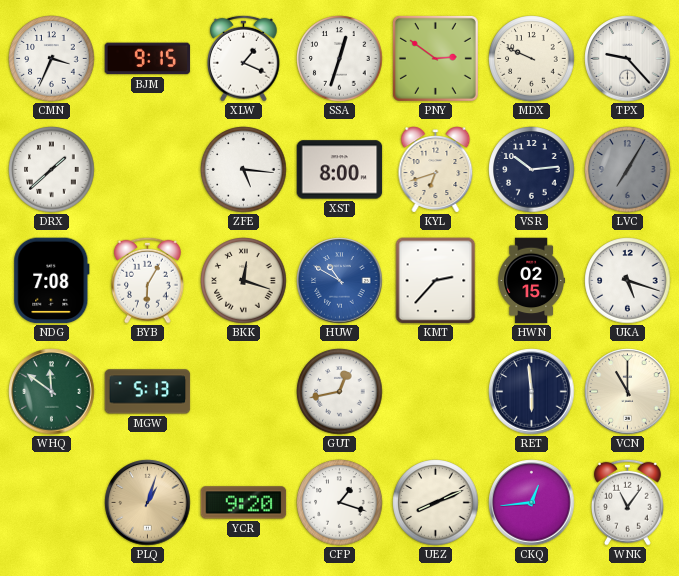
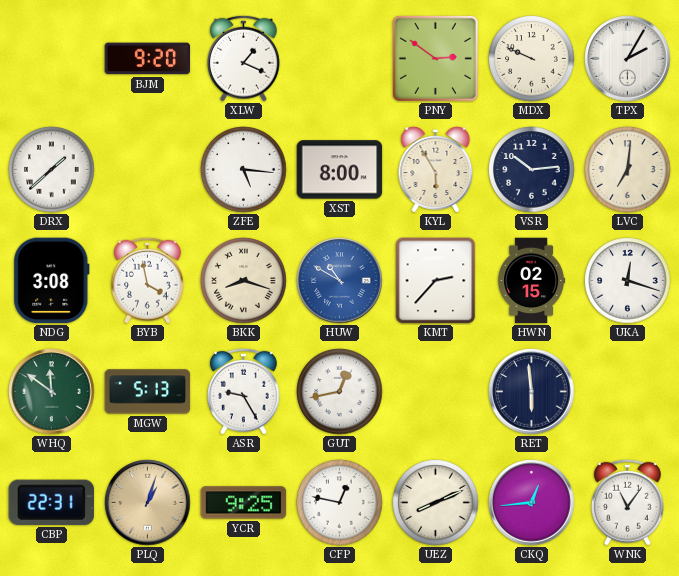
CMN: 3:34 -> none
BJM: 9:15 -> 9:20
SSA: 12:33 -> none
TPX: 9:23 -> 2:05
KYL: 6:42 -> 5:55
LVC: 7:05 -> 7:01
LVC dial: grey -> cream
NDG: 7:08 -> 3:08
BYB: 6:05 -> 3:58
BKK: 12:18 -> 8:18
UKA: 5:18 -> 12:18
ASR: none -> 9:25
VCN: 11:00 -> none
CBP: none -> 22:31
YCR: 9:20 -> 9:25
CFP: 1:18 -> 12:47
